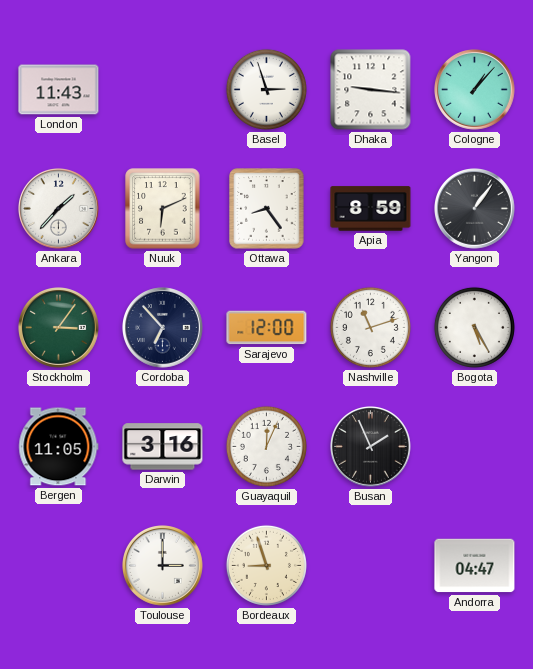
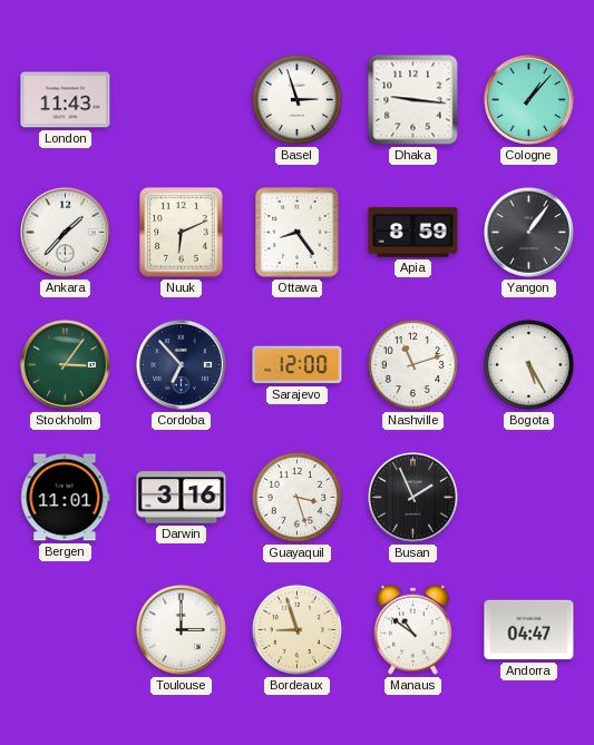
Bergen: 11:05 -> 11:01
Guayaquil: 12:04 -> 3:27
Manaus: none -> 10:51
